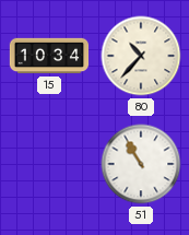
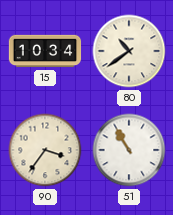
80: 10:37 -> 10:39
90: none -> 3:36
